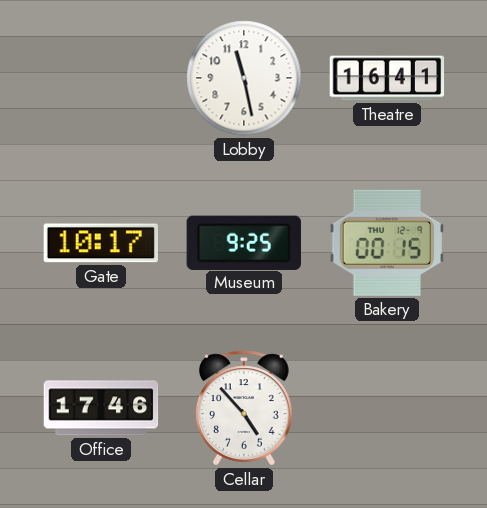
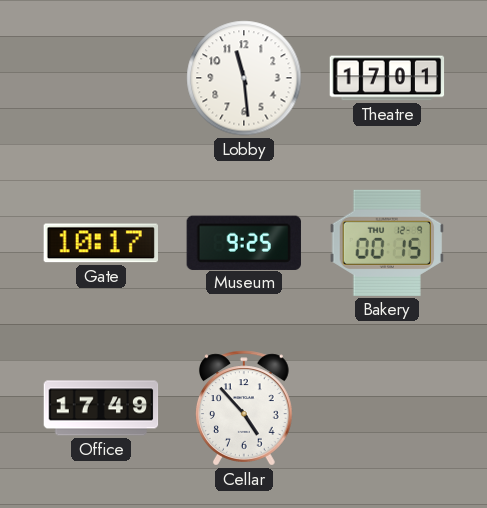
Lobby: 11:28 -> 11:29
Theatre: 16:41 -> 17:01
Office: 17:46 -> 17:49
